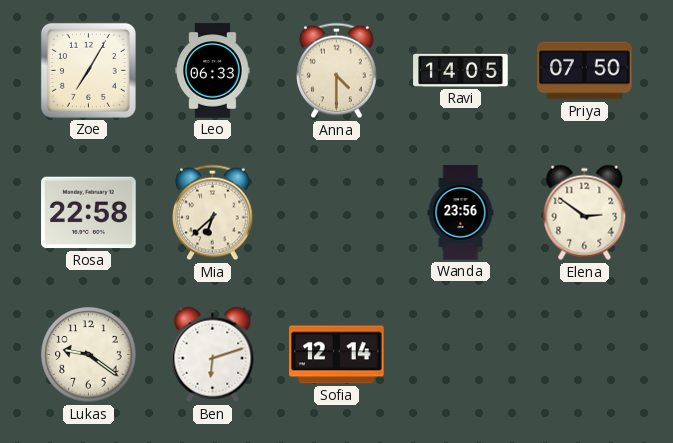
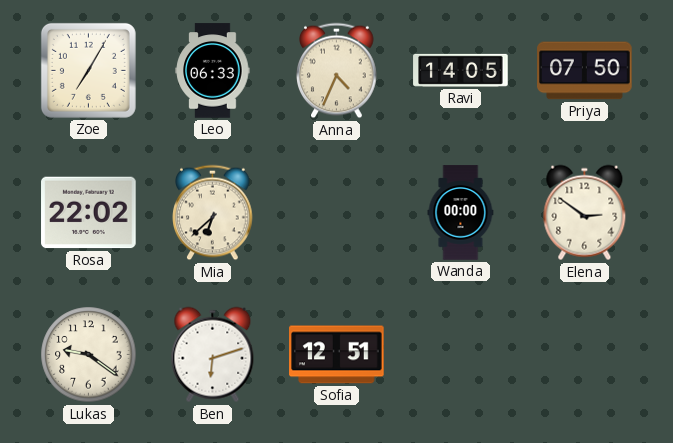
Anna: 4:30 -> 4:34
Rosa: 22:58 -> 22:02
Wanda: 23:56 -> 00:00
Sofia: 12:14 -> 12:51
